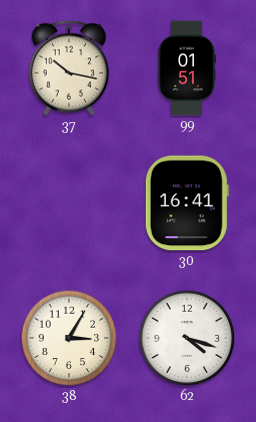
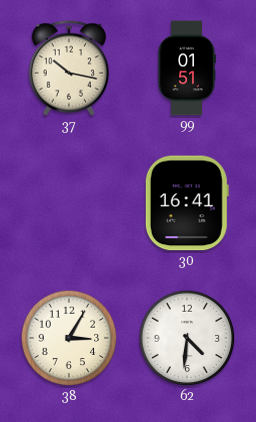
62: 4:18 -> 4:31
